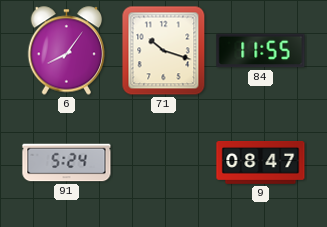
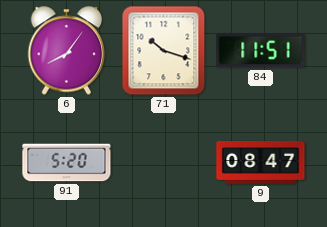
84: 11:55 -> 11:51
91: 5:24 -> 5:20
